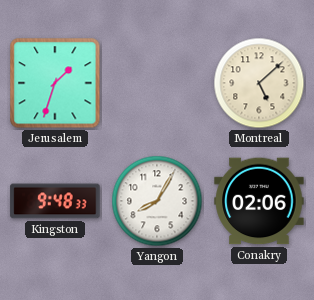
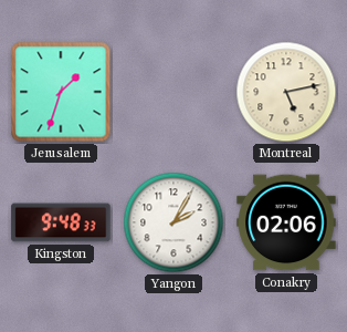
Montreal: 5:08 -> 5:13
Yangon: 8:05 -> 2:05
